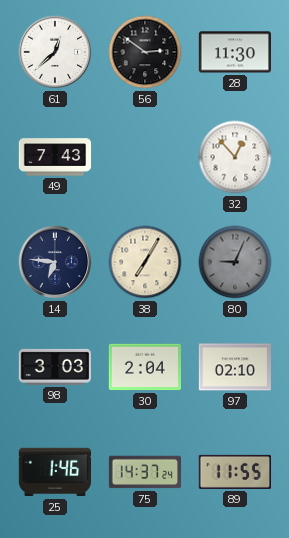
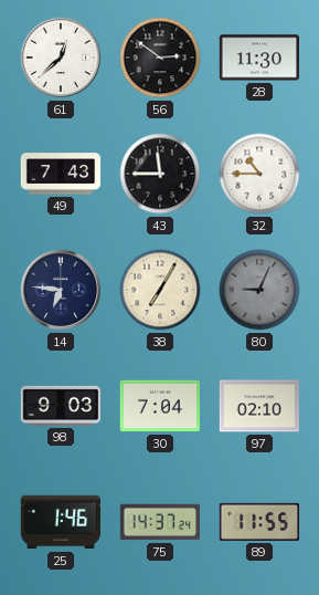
43: none -> 11:45
32: 12:53 -> 10:45
98: 3:03 -> 9:03
30: 2:04 -> 7:04
